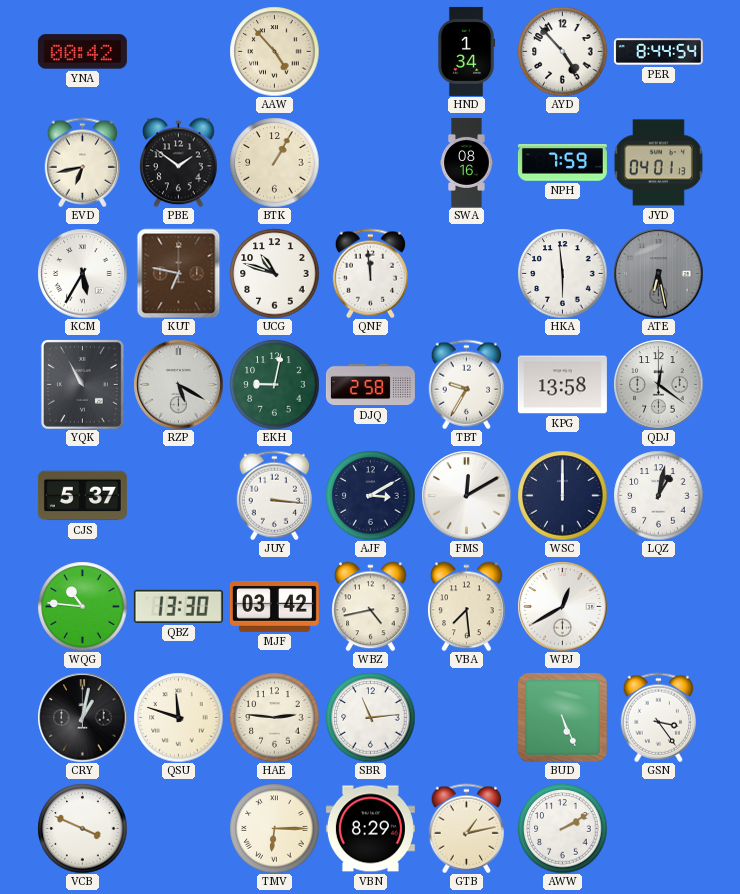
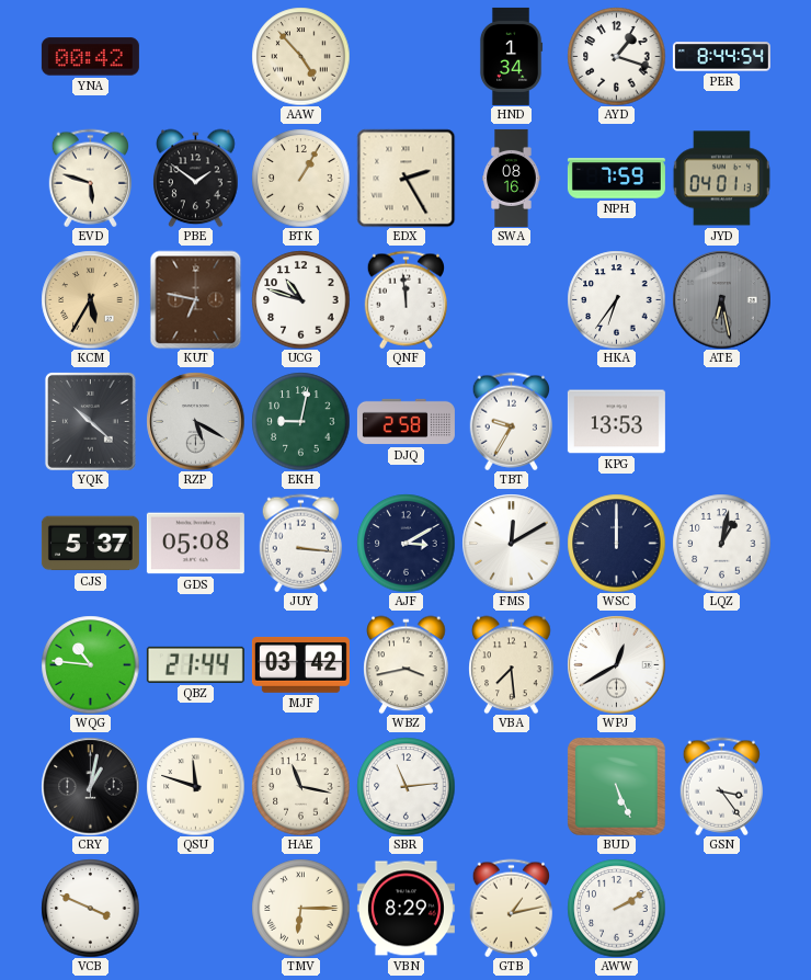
AYD: 4:53 -> 1:18
EVD: 6:43 -> 5:48
EDX: none -> 2:25
KCM dial: white -> champagne
HKA: 5:59 -> 6:36
YQK: 10:55 -> 10:22
KPG: 13:58 -> 13:53
QDJ: 12:21 -> none
GDS: none -> 05:08
QBZ: 13:30 -> 21:44
WBZ: 4:43 -> 3:43
HAE: 2:46 -> 11:17
